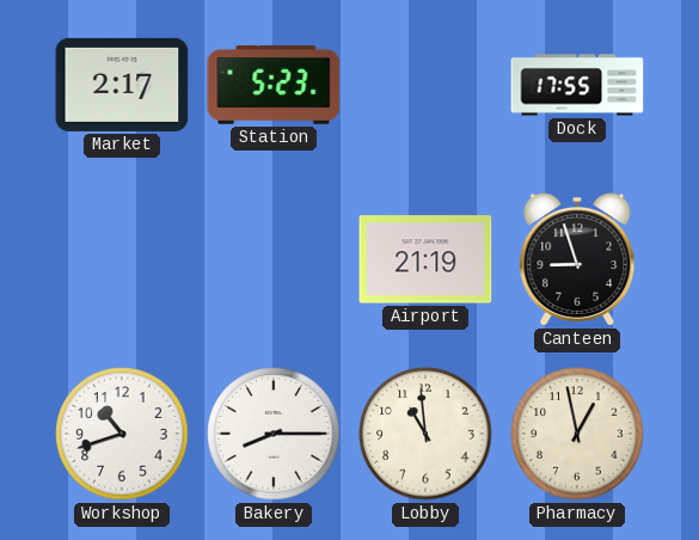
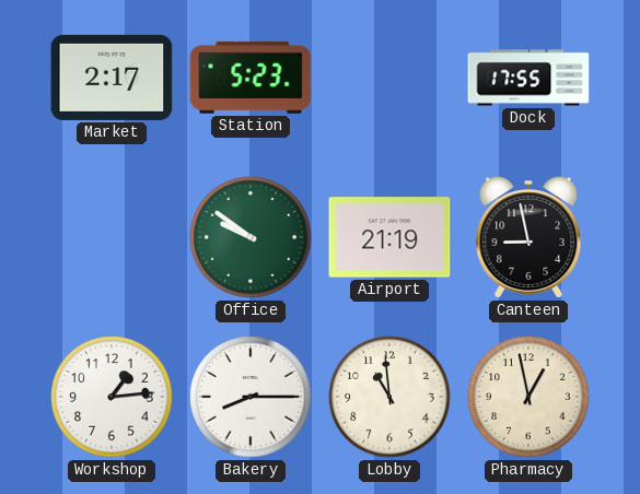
Office: none -> 9:51
Canteen: 8:57 -> 8:58
Workshop: 10:42 -> 1:14
